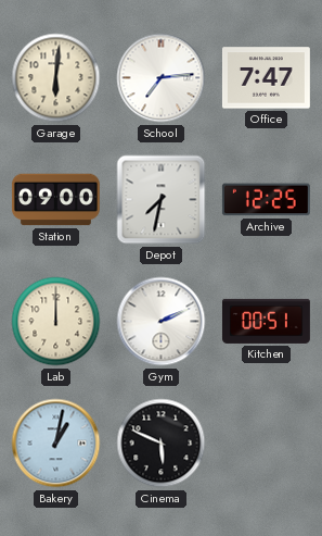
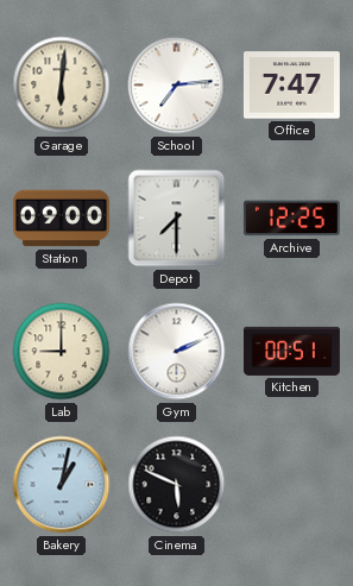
Depot: 7:32 -> 7:30
Lab: 12:00 -> 9:00
